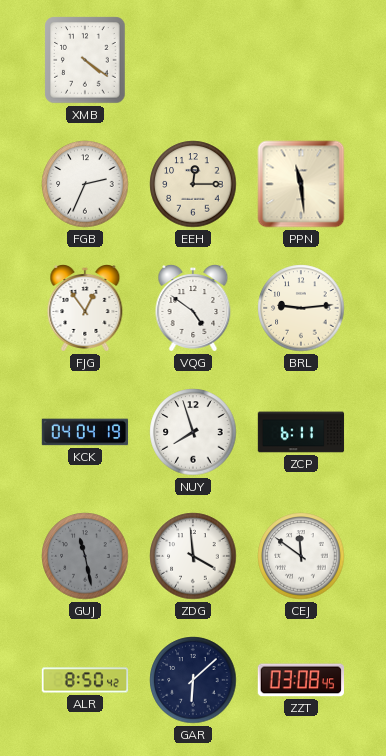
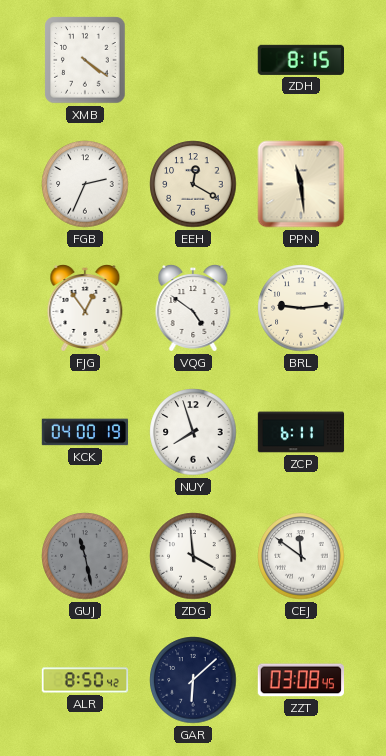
ZDH: none -> 8:15
EEH: 12:15 -> 12:20
KCK: 04:04 -> 04:00
